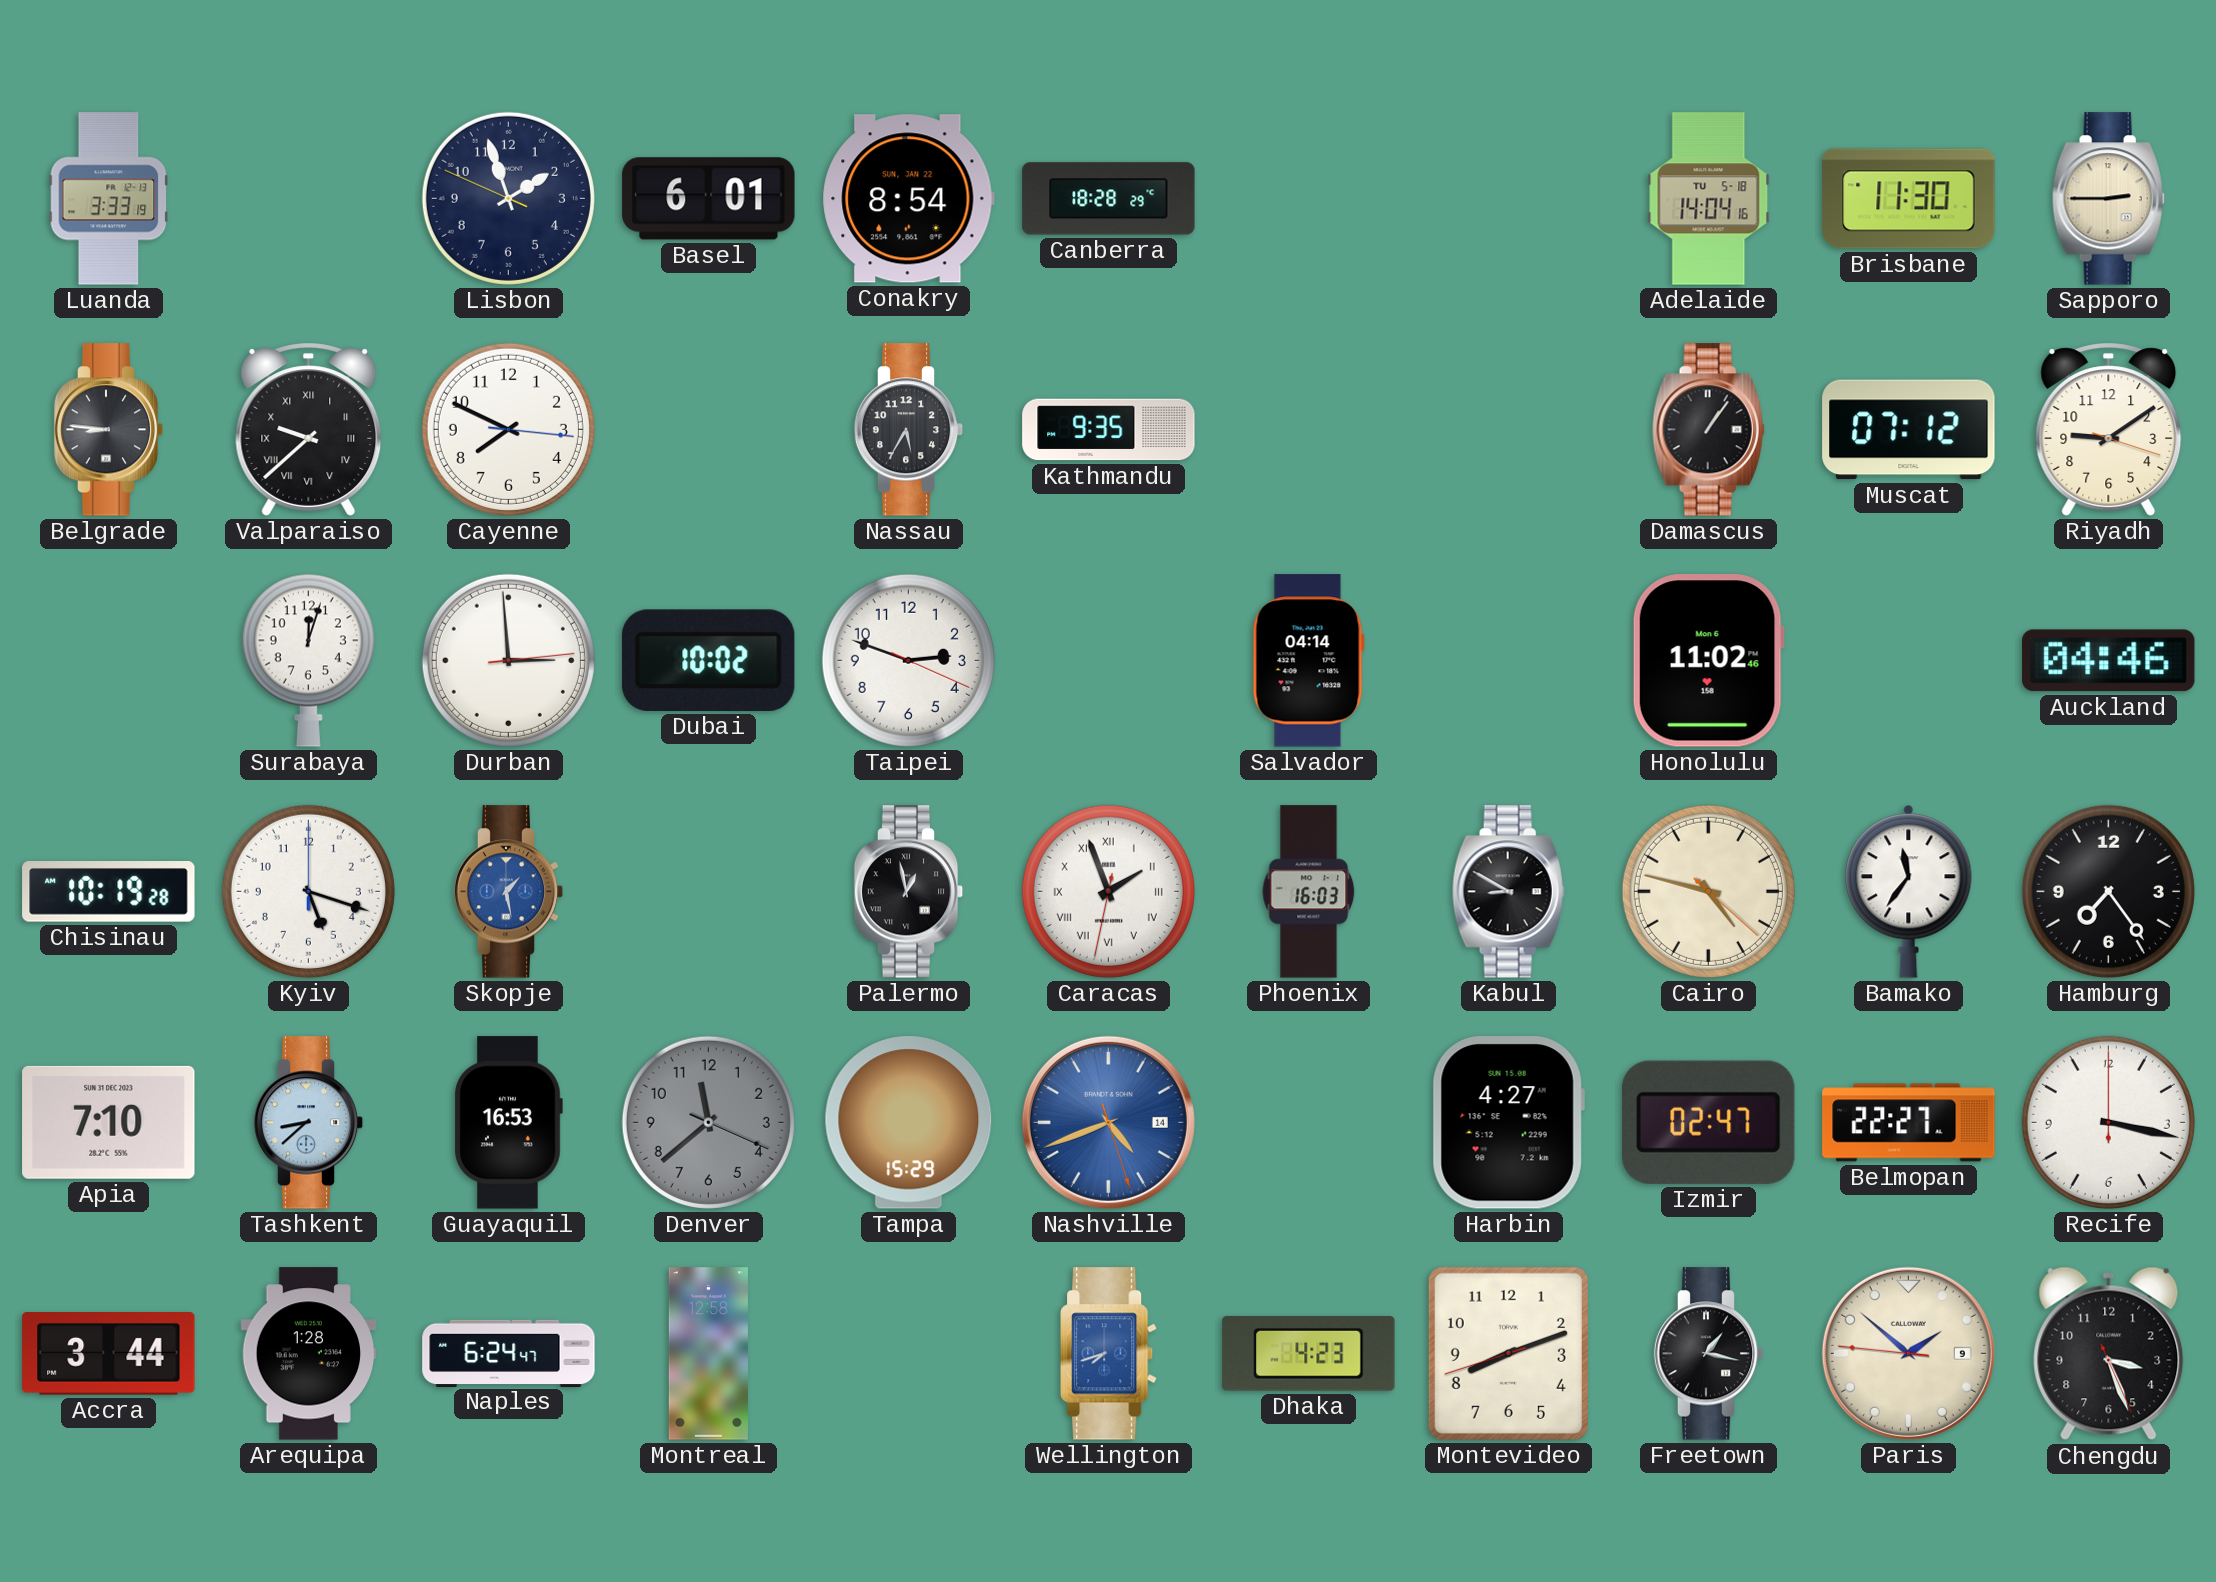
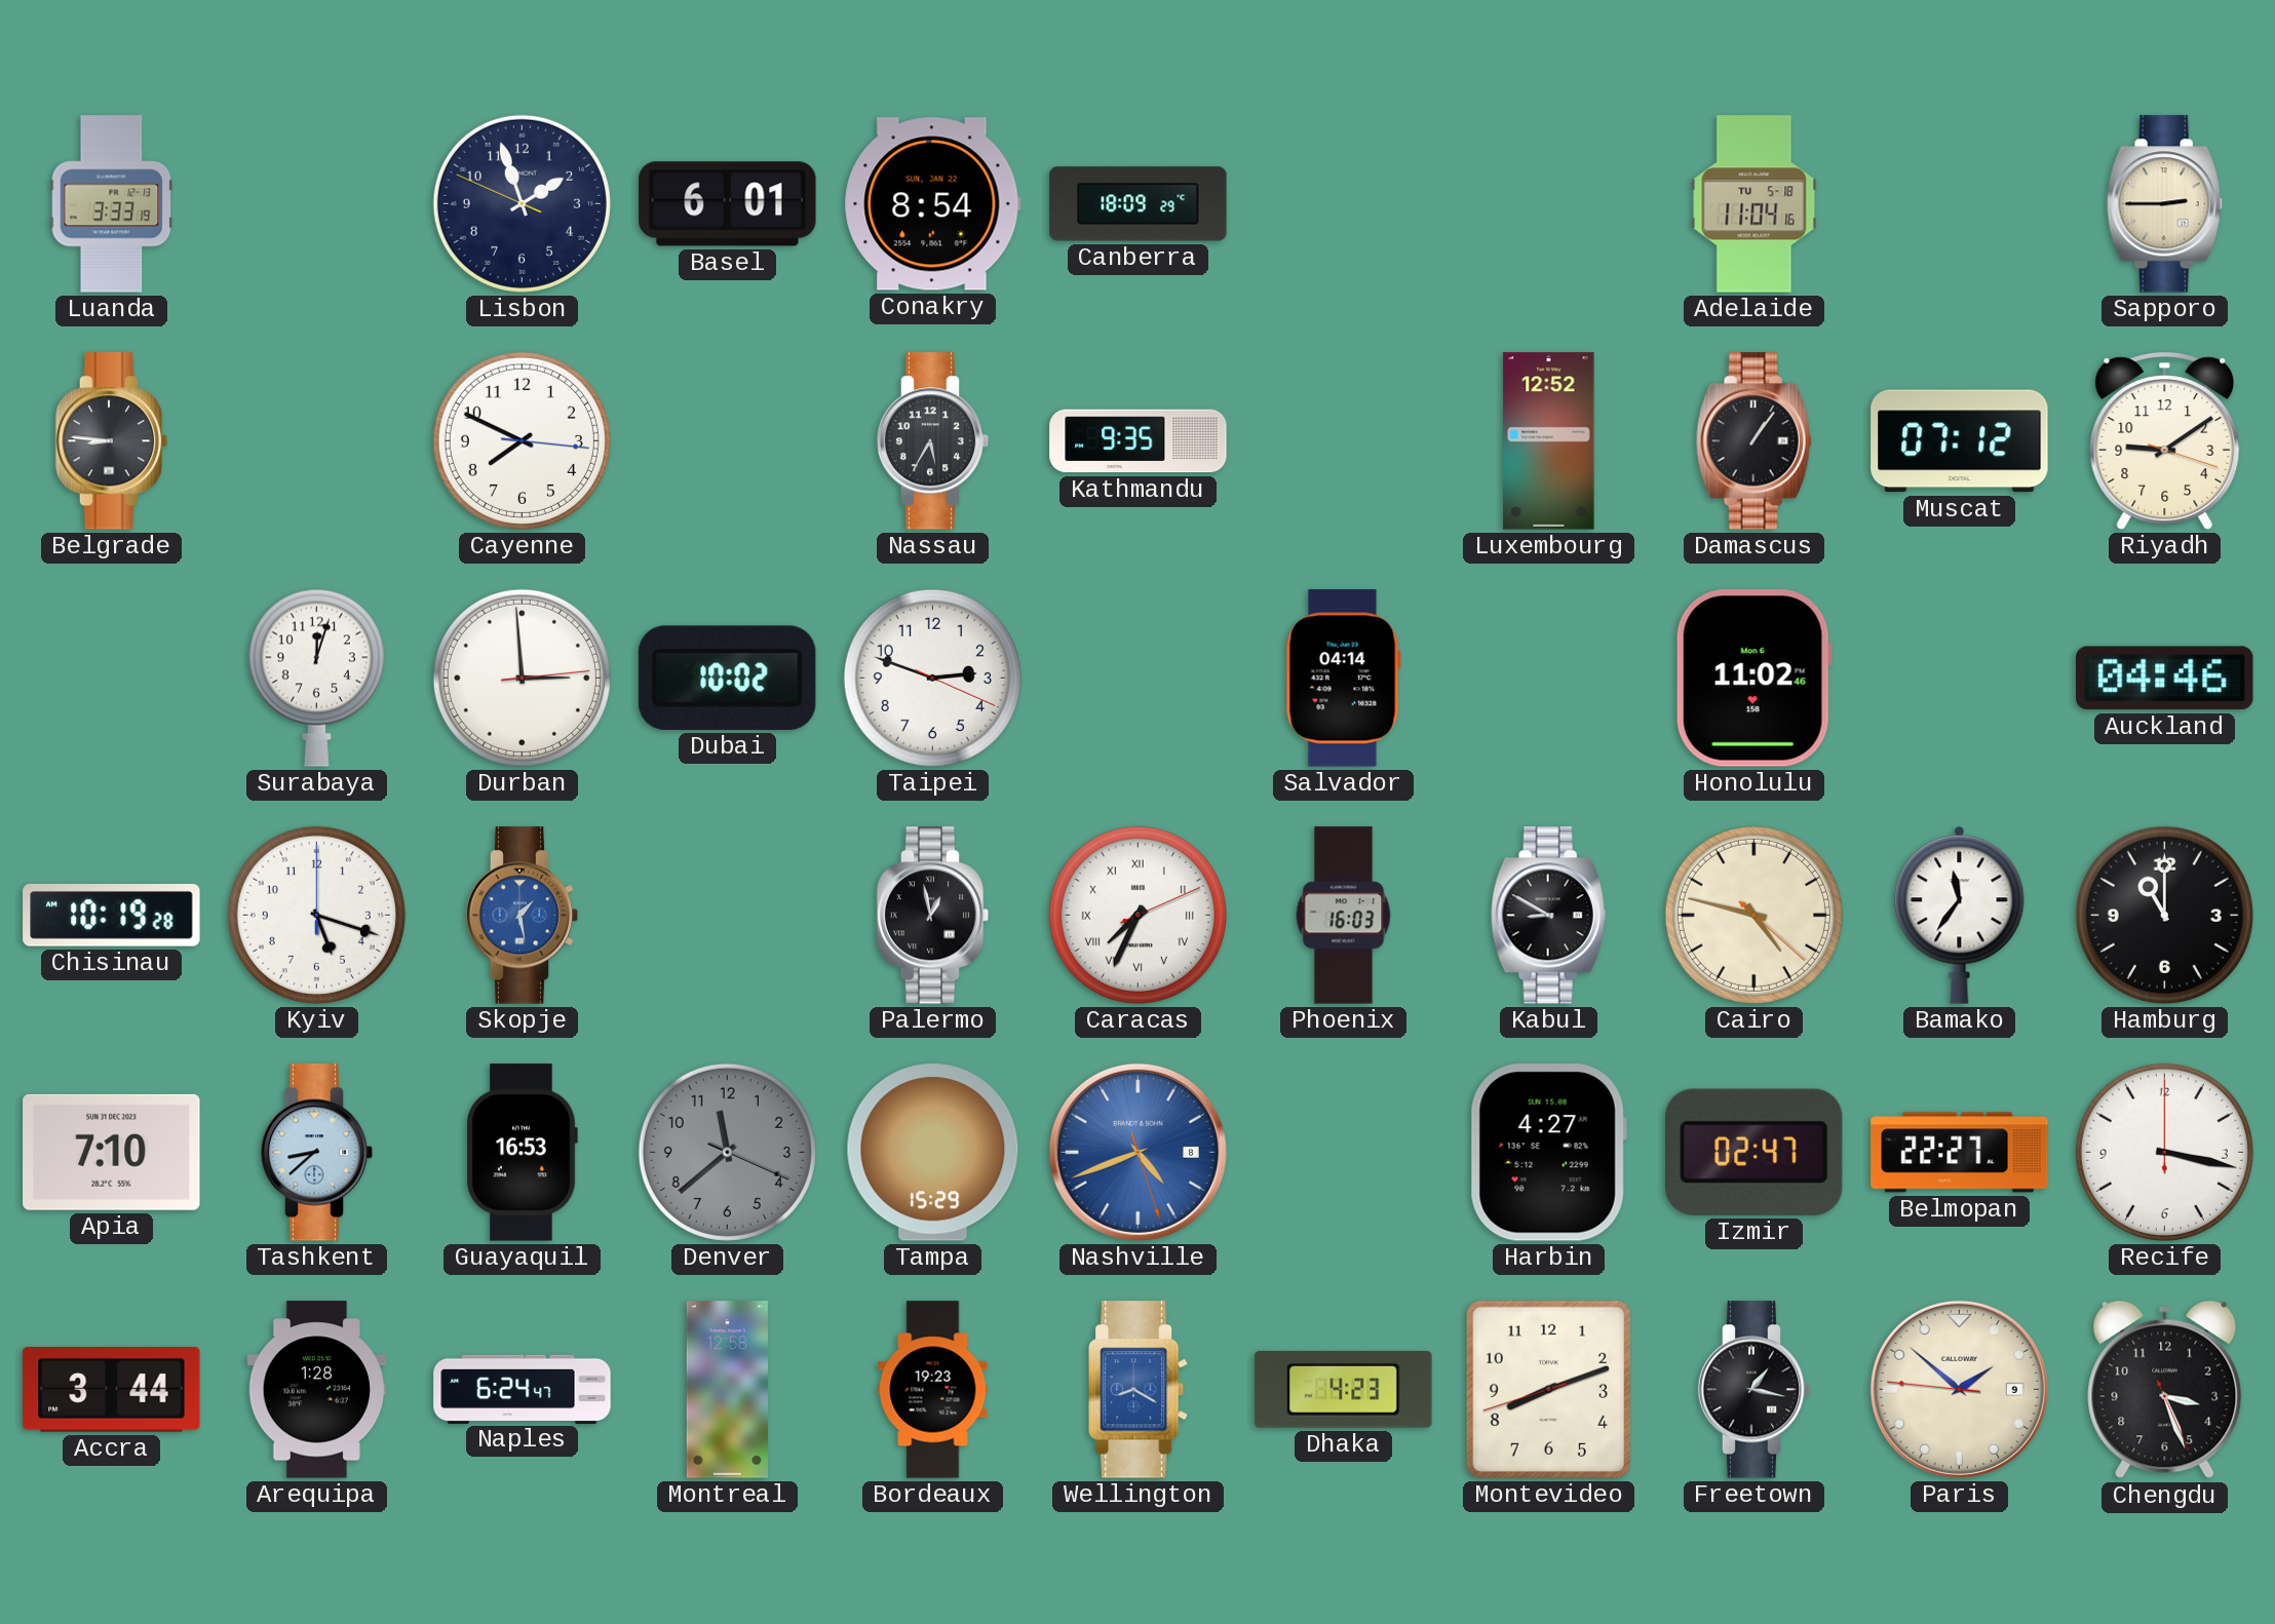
Canberra: 18:28 -> 18:09
Adelaide: 14:04 -> 11:04
Brisbane: 11:30 -> none
Valparaiso: 9:38 -> none
Luxembourg: none -> 12:52
Caracas: 1:56 -> 7:34
Hamburg: 7:24 -> 11:00
Nashville date: 14 -> 8
Bordeaux: none -> 19:23
Wellington: 7:42 -> 8:20
